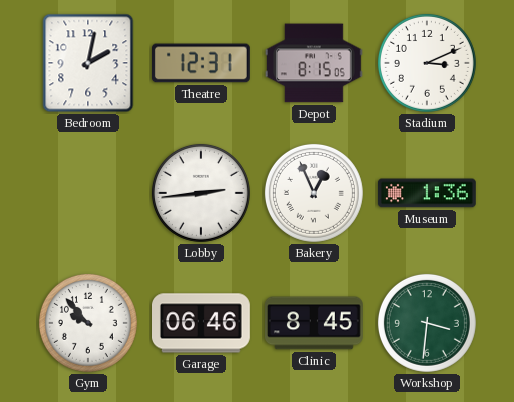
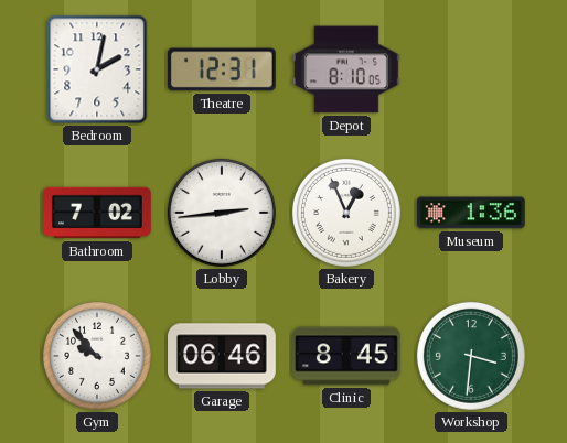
Depot: 8:15 -> 8:10
Stadium: 3:11 -> none
Bathroom: none -> 7:02
